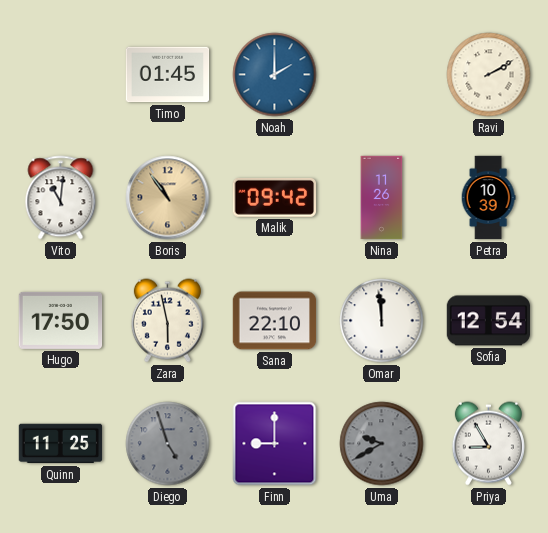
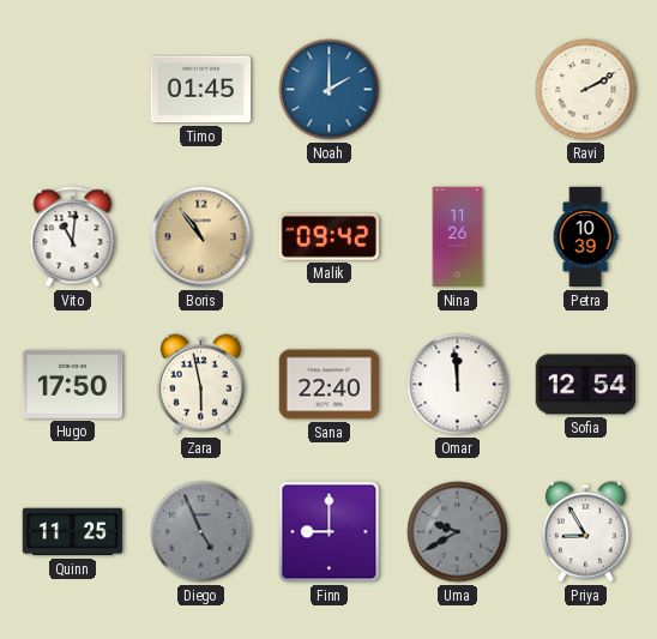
Sana: 22:10 -> 22:40
Diego: 4:57 -> 4:56
